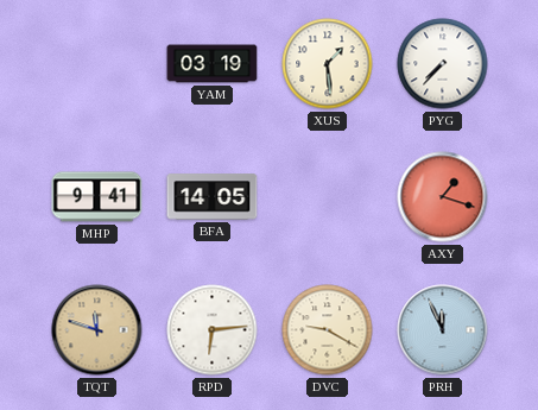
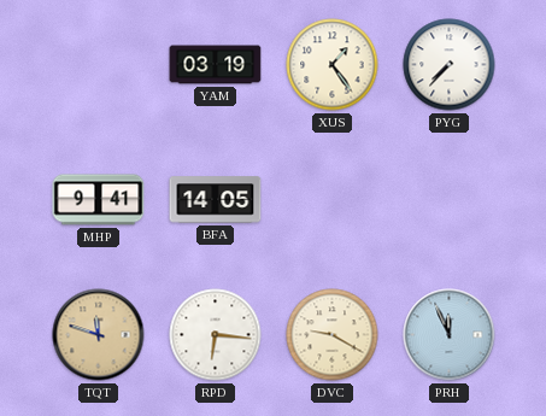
XUS: 1:29 -> 1:24
AXY: 1:18 -> none
RPD: 6:14 -> 6:16
